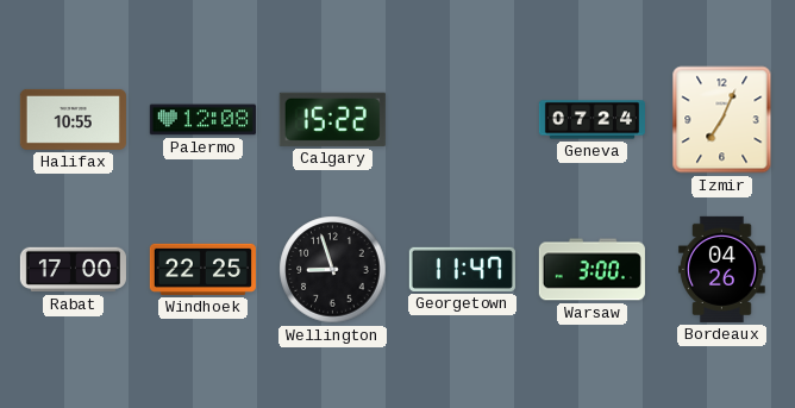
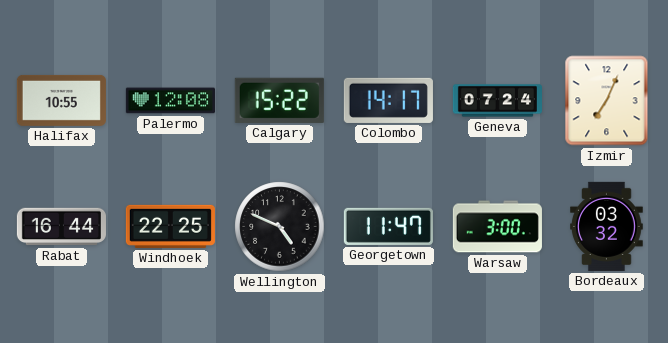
Colombo: none -> 14:17
Rabat: 17:00 -> 16:44
Wellington: 8:57 -> 4:49
Bordeaux: 04:26 -> 03:32
